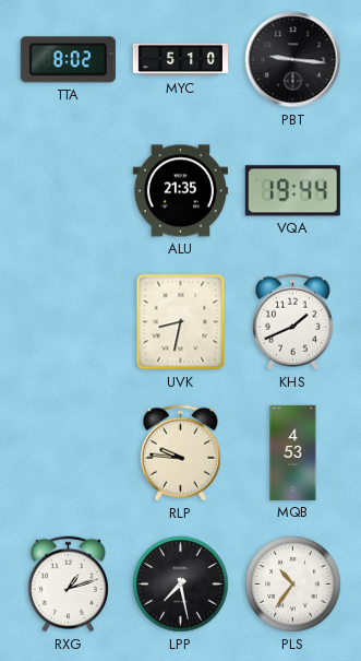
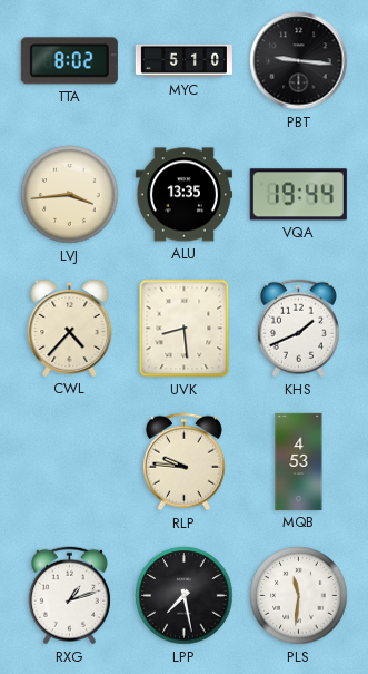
LVJ: none -> 3:44
ALU: 21:35 -> 13:35
CWL: none -> 4:37
UVK: 8:32 -> 8:29
PLS: 10:36 -> 11:31
